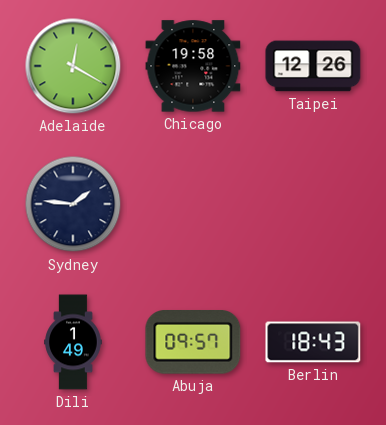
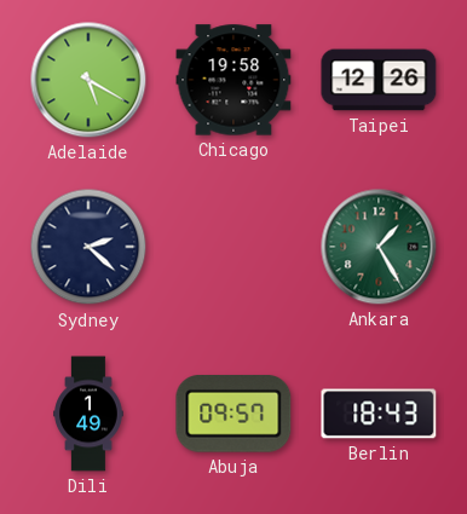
Adelaide: 12:20 -> 5:20
Sydney: 1:46 -> 2:22
Ankara: none -> 1:25
